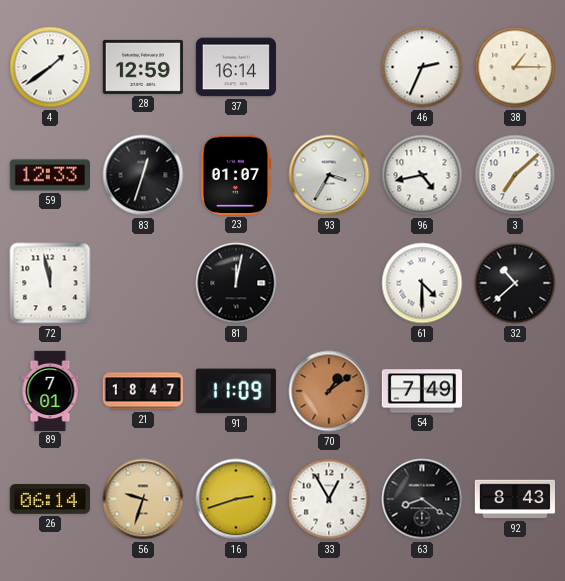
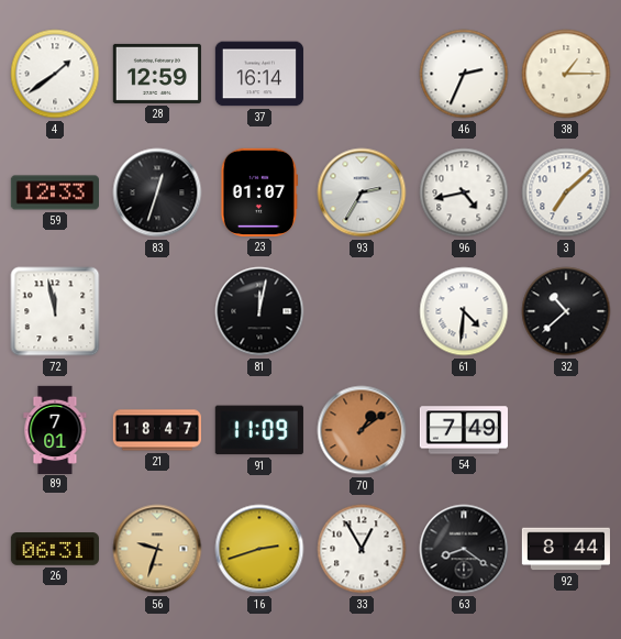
93: 3:35 -> 2:35
61: 4:30 -> 4:31
26: 06:14 -> 06:31
92: 8:43 -> 8:44
